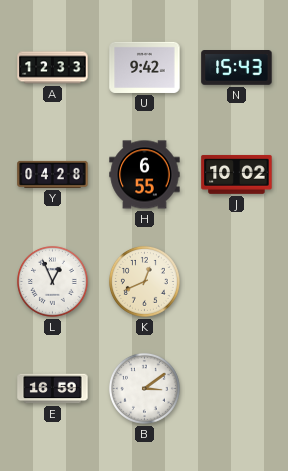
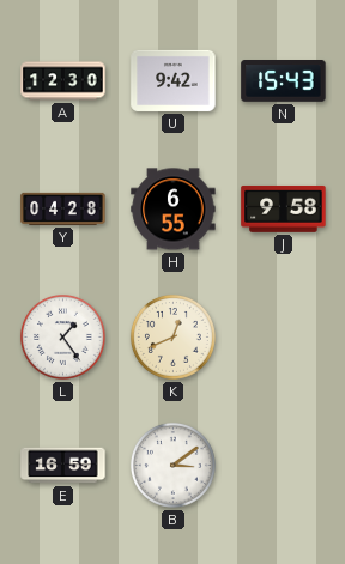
A: 12:33 -> 12:30
J: 10:02 -> 9:58
L: 12:56 -> 1:24
